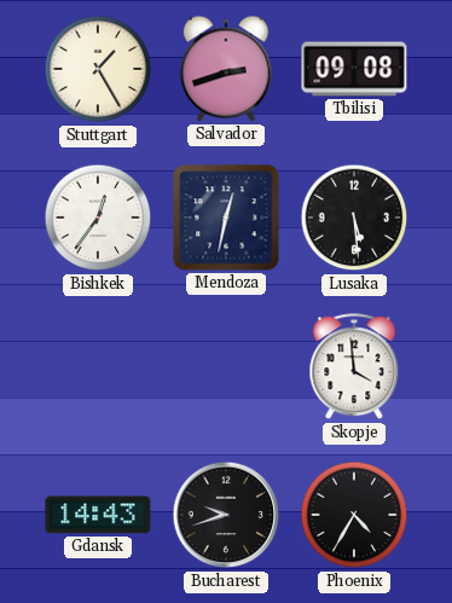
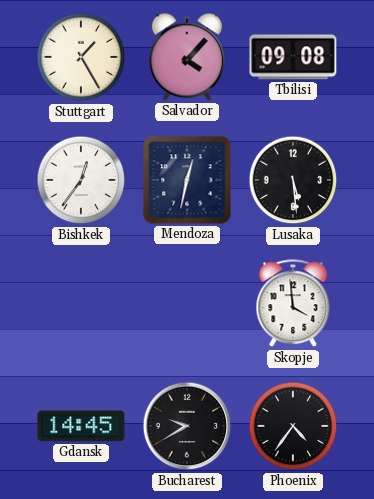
Salvador: 2:42 -> 4:07
Gdansk: 14:43 -> 14:45
Bucharest: 9:42 -> 9:40
Phoenix: 4:35 -> 4:36
